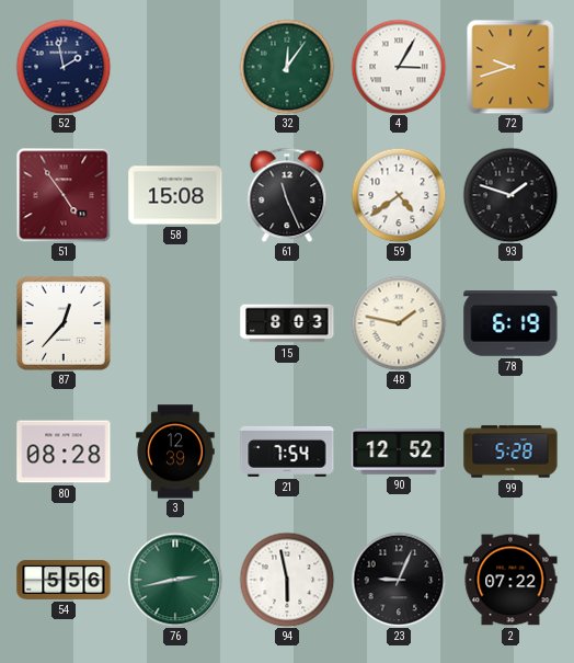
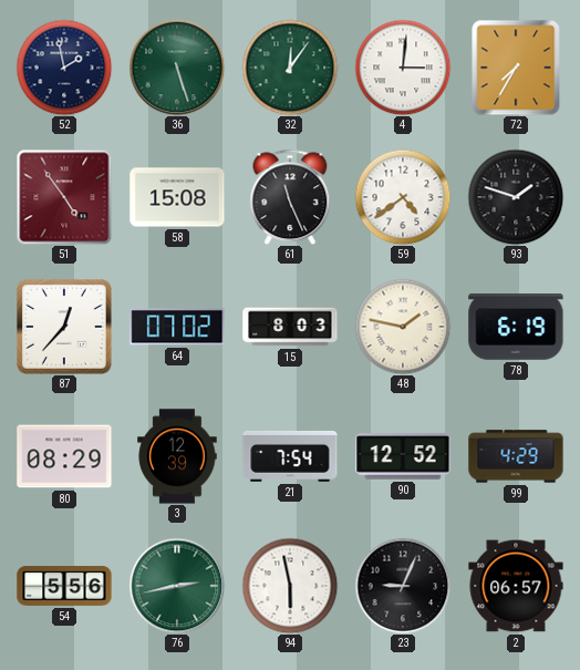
36: none -> 5:27
4: 3:05 -> 3:01
72: 9:42 -> 7:35
64: none -> 07:02
80: 08:28 -> 08:29
99: 5:28 -> 4:29
2: 07:22 -> 06:57
